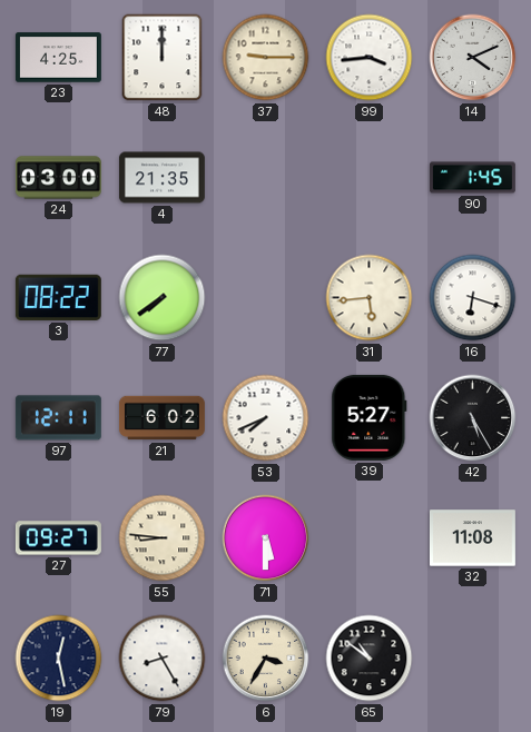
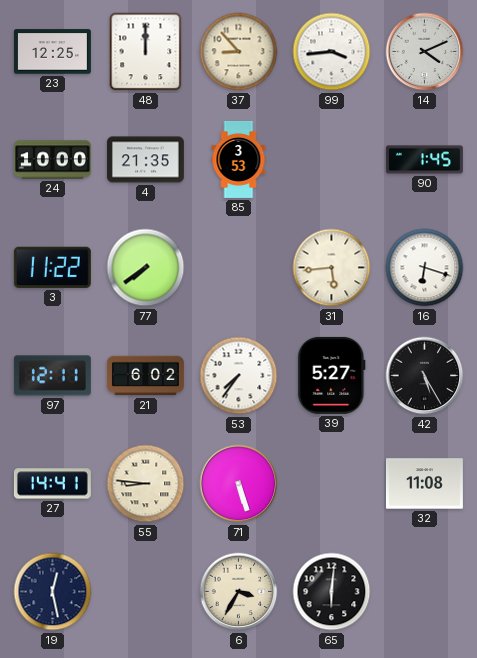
23: 4:25 -> 12:25
37: 9:15 -> 8:53
24: 03:00 -> 10:00
85: none -> 3:53
3: 08:22 -> 11:22
53: 7:41 -> 7:36
27: 09:27 -> 14:41
71: 5:30 -> 5:27
79: 8:25 -> none
65: 10:51 -> 6:01
